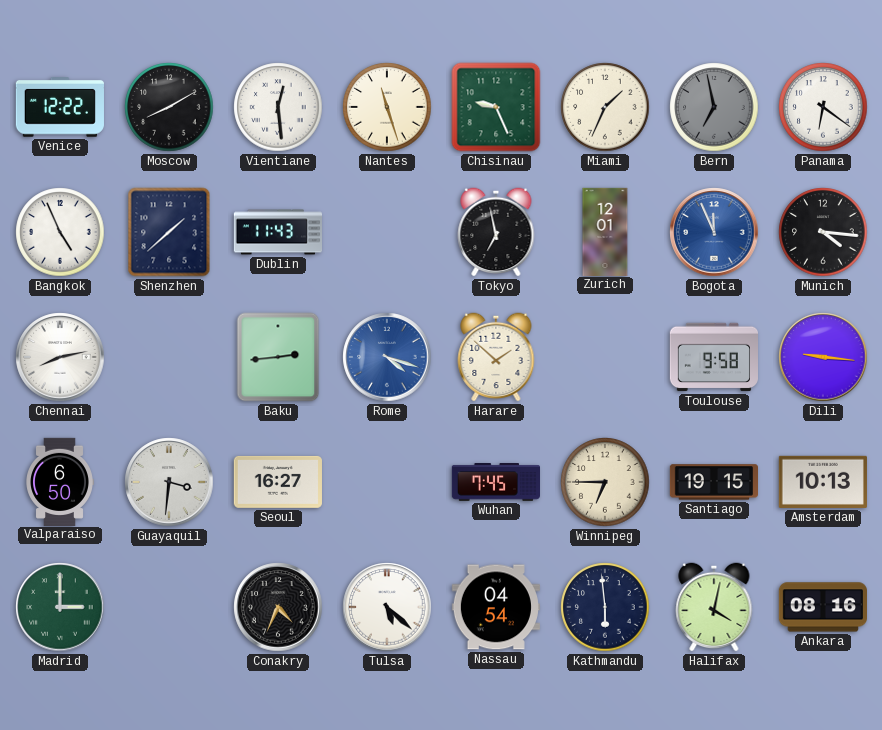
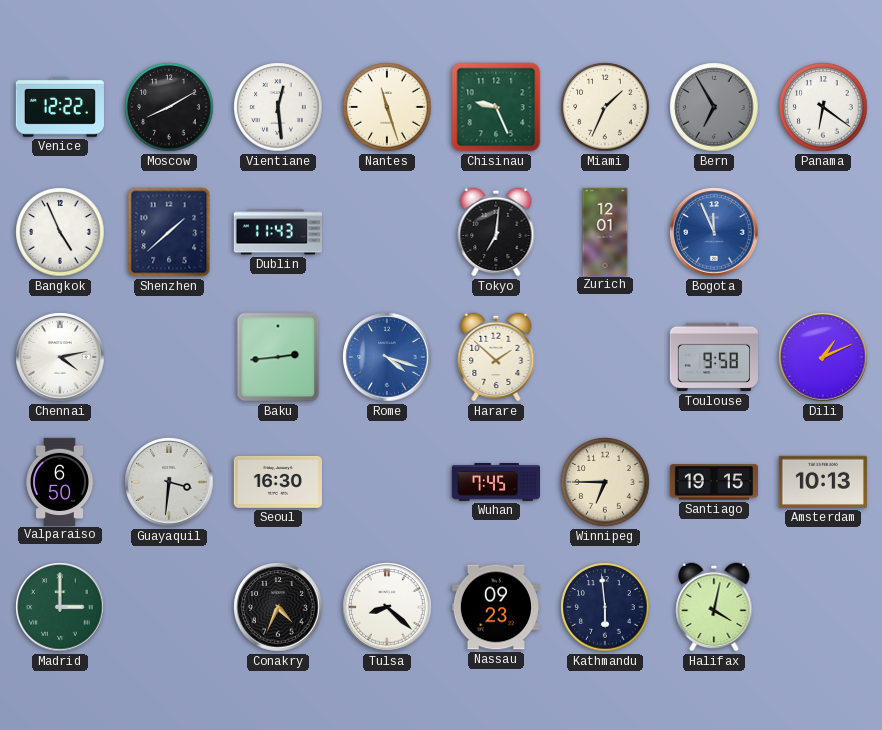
Bern: 6:58 -> 6:55
Tokyo: 6:58 -> 7:01
Munich: 4:16 -> none
Chennai: 8:13 -> 4:13
Dili: 9:16 -> 1:11
Seoul: 16:27 -> 16:30
Tulsa: 5:22 -> 8:22
Nassau: 04:54 -> 09:23
Ankara: 08:16 -> none
